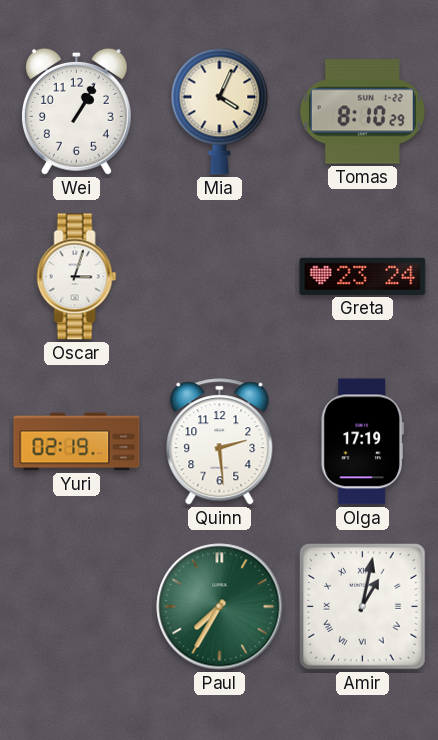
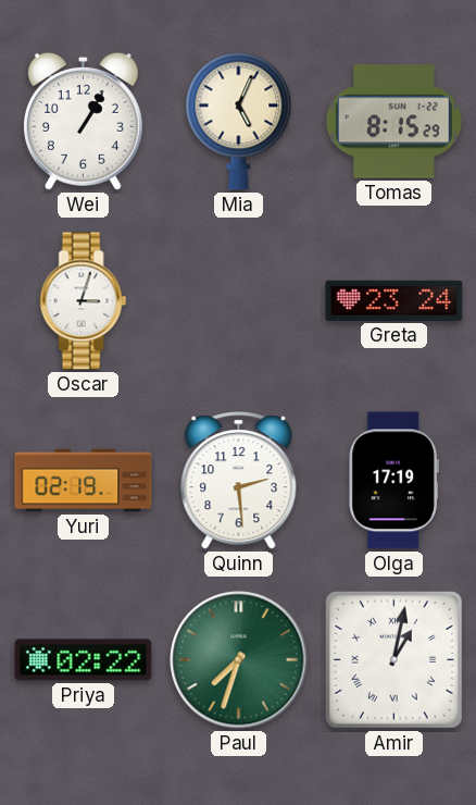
Mia: 4:04 -> 5:04
Tomas: 8:10 -> 8:15
Priya: none -> 02:22
Paul: 7:35 -> 7:33
